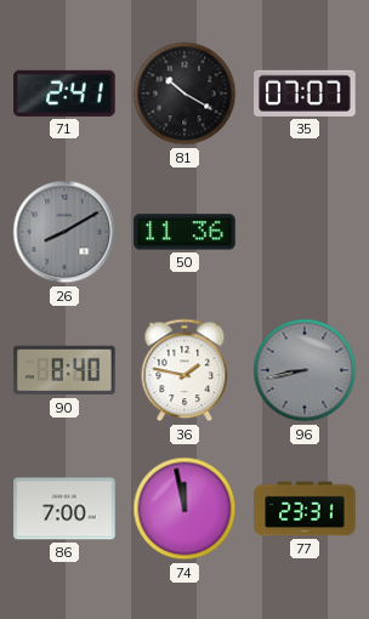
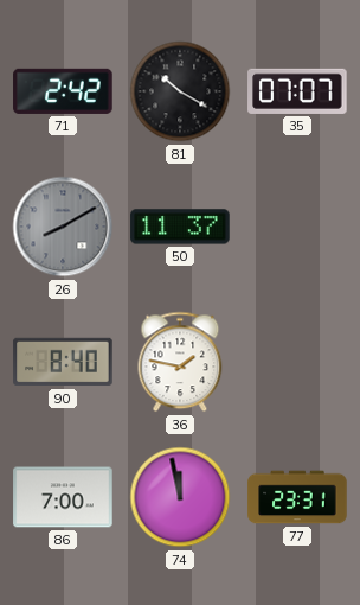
71: 2:41 -> 2:42
50: 11:36 -> 11:37
96: 8:43 -> none
